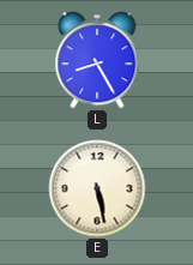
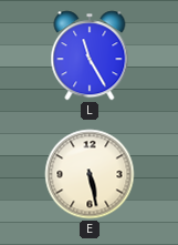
L: 8:25 -> 11:25
